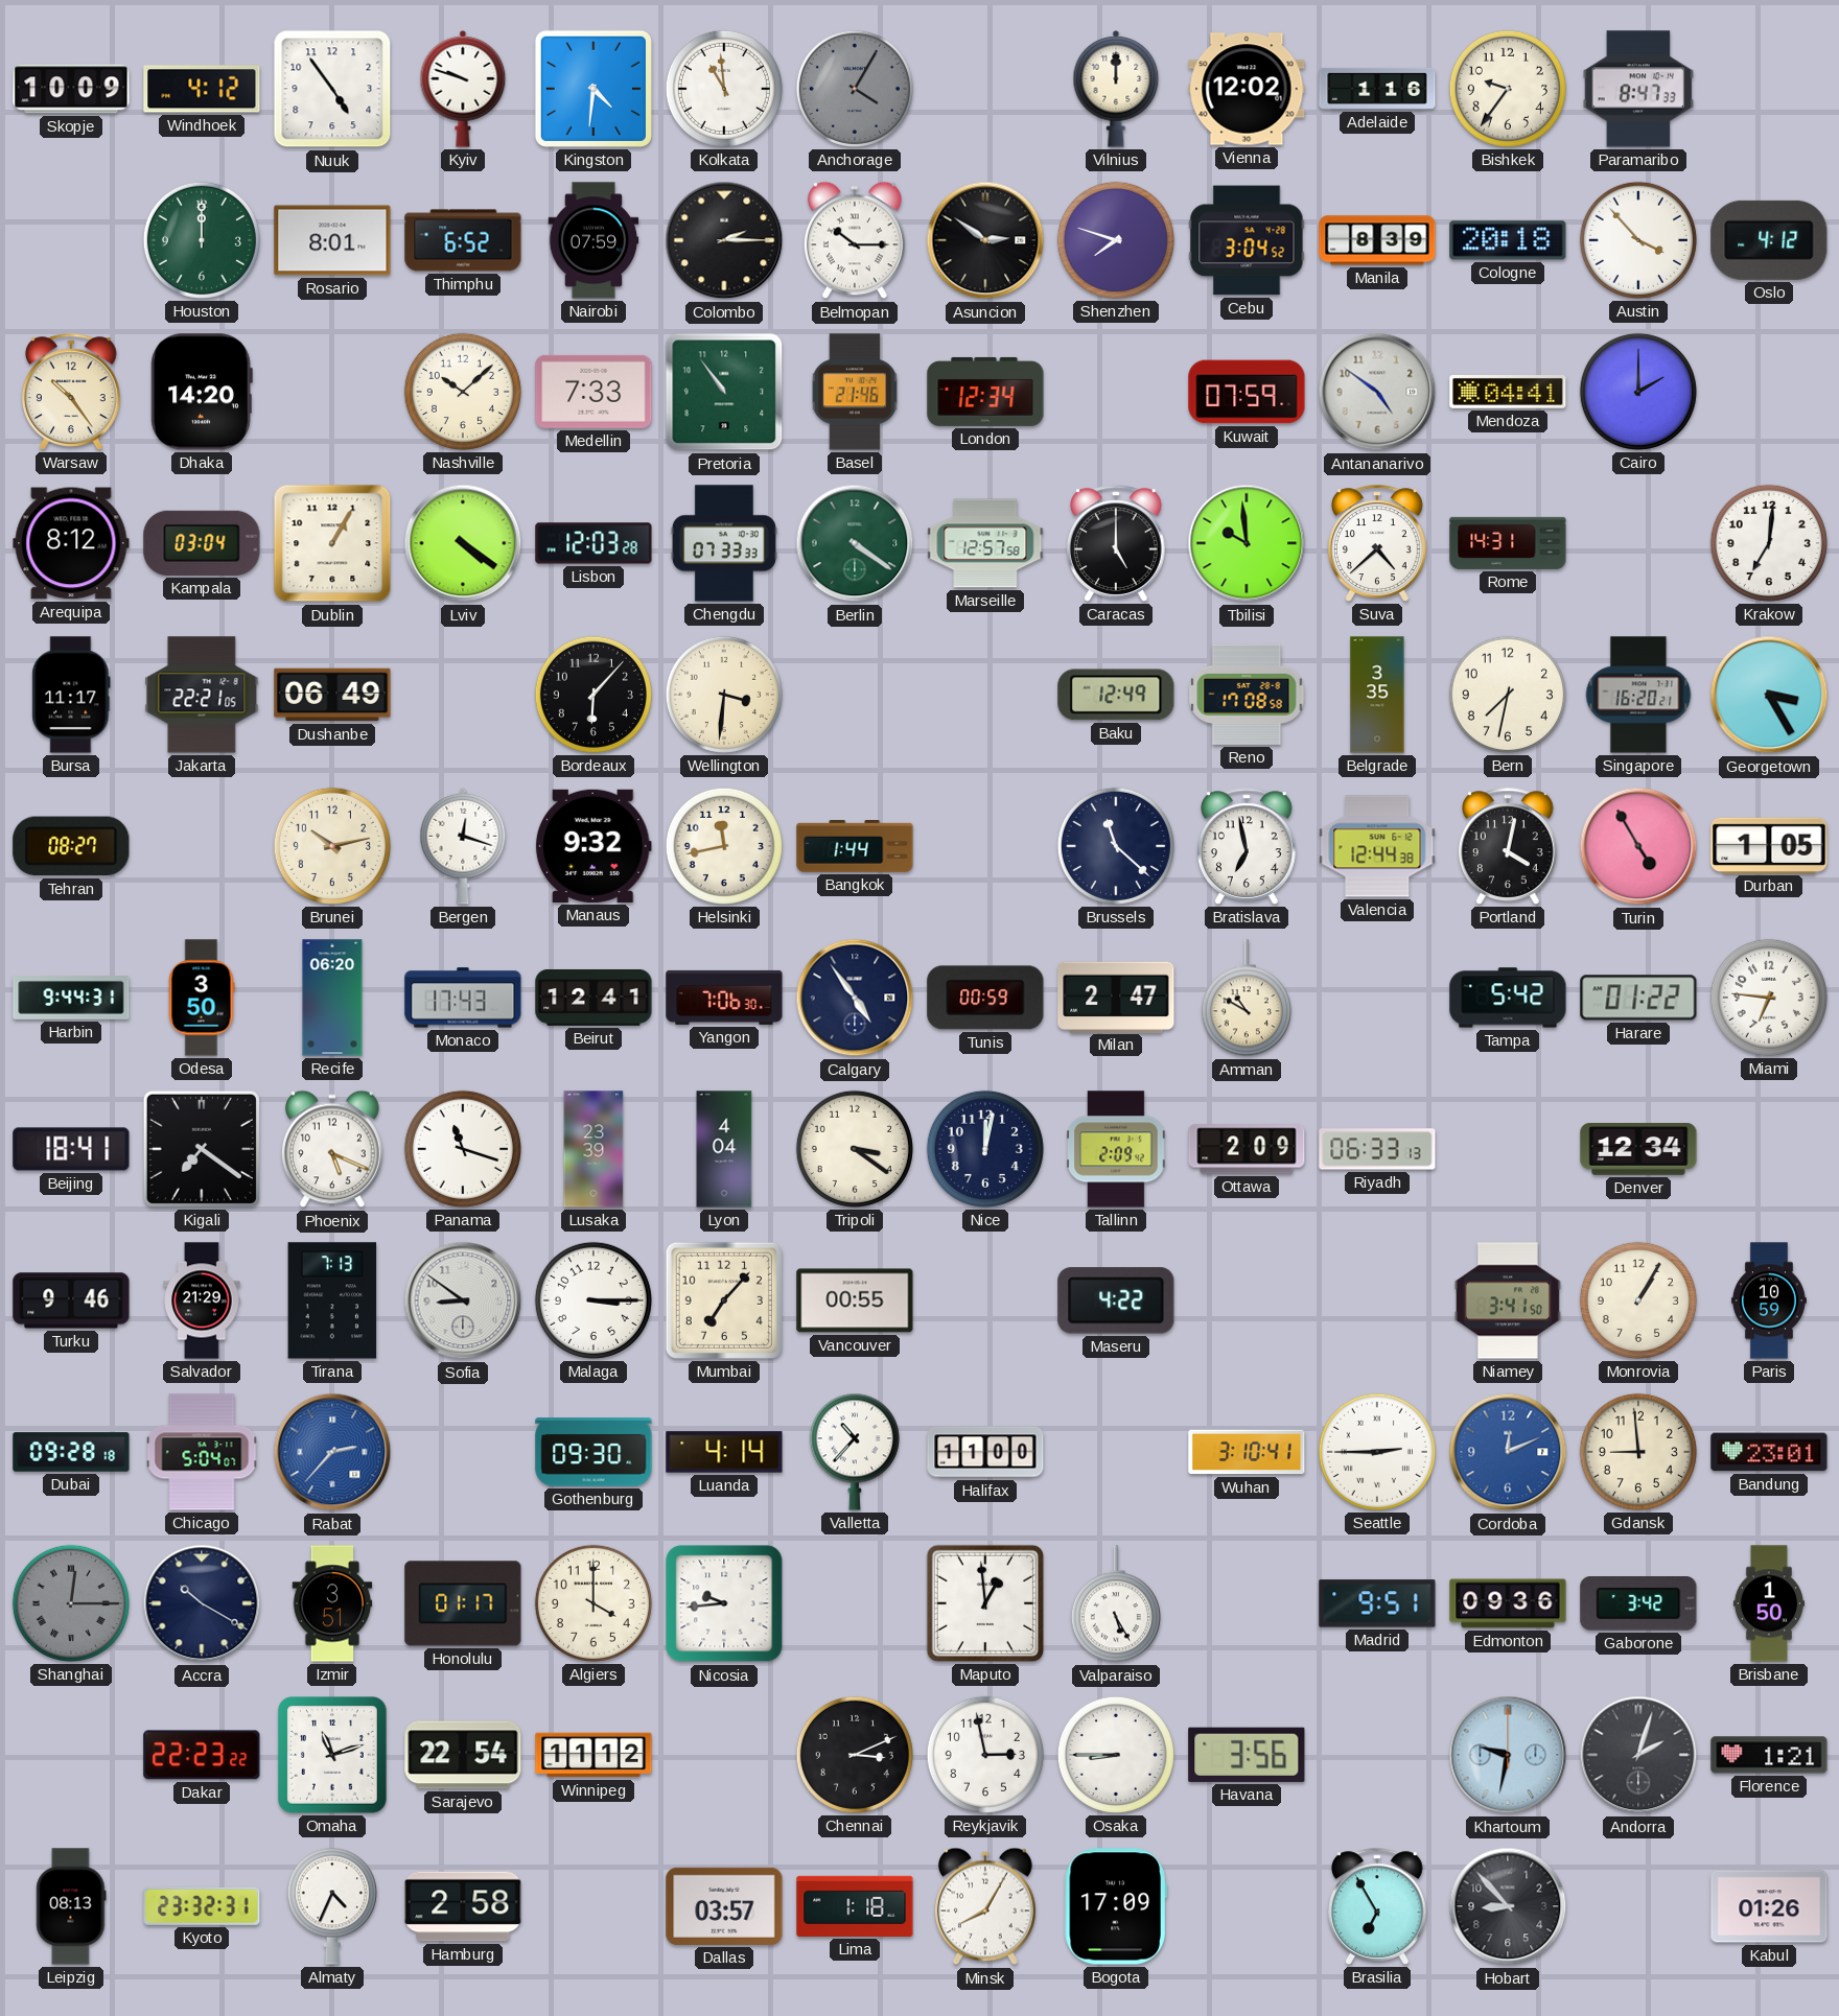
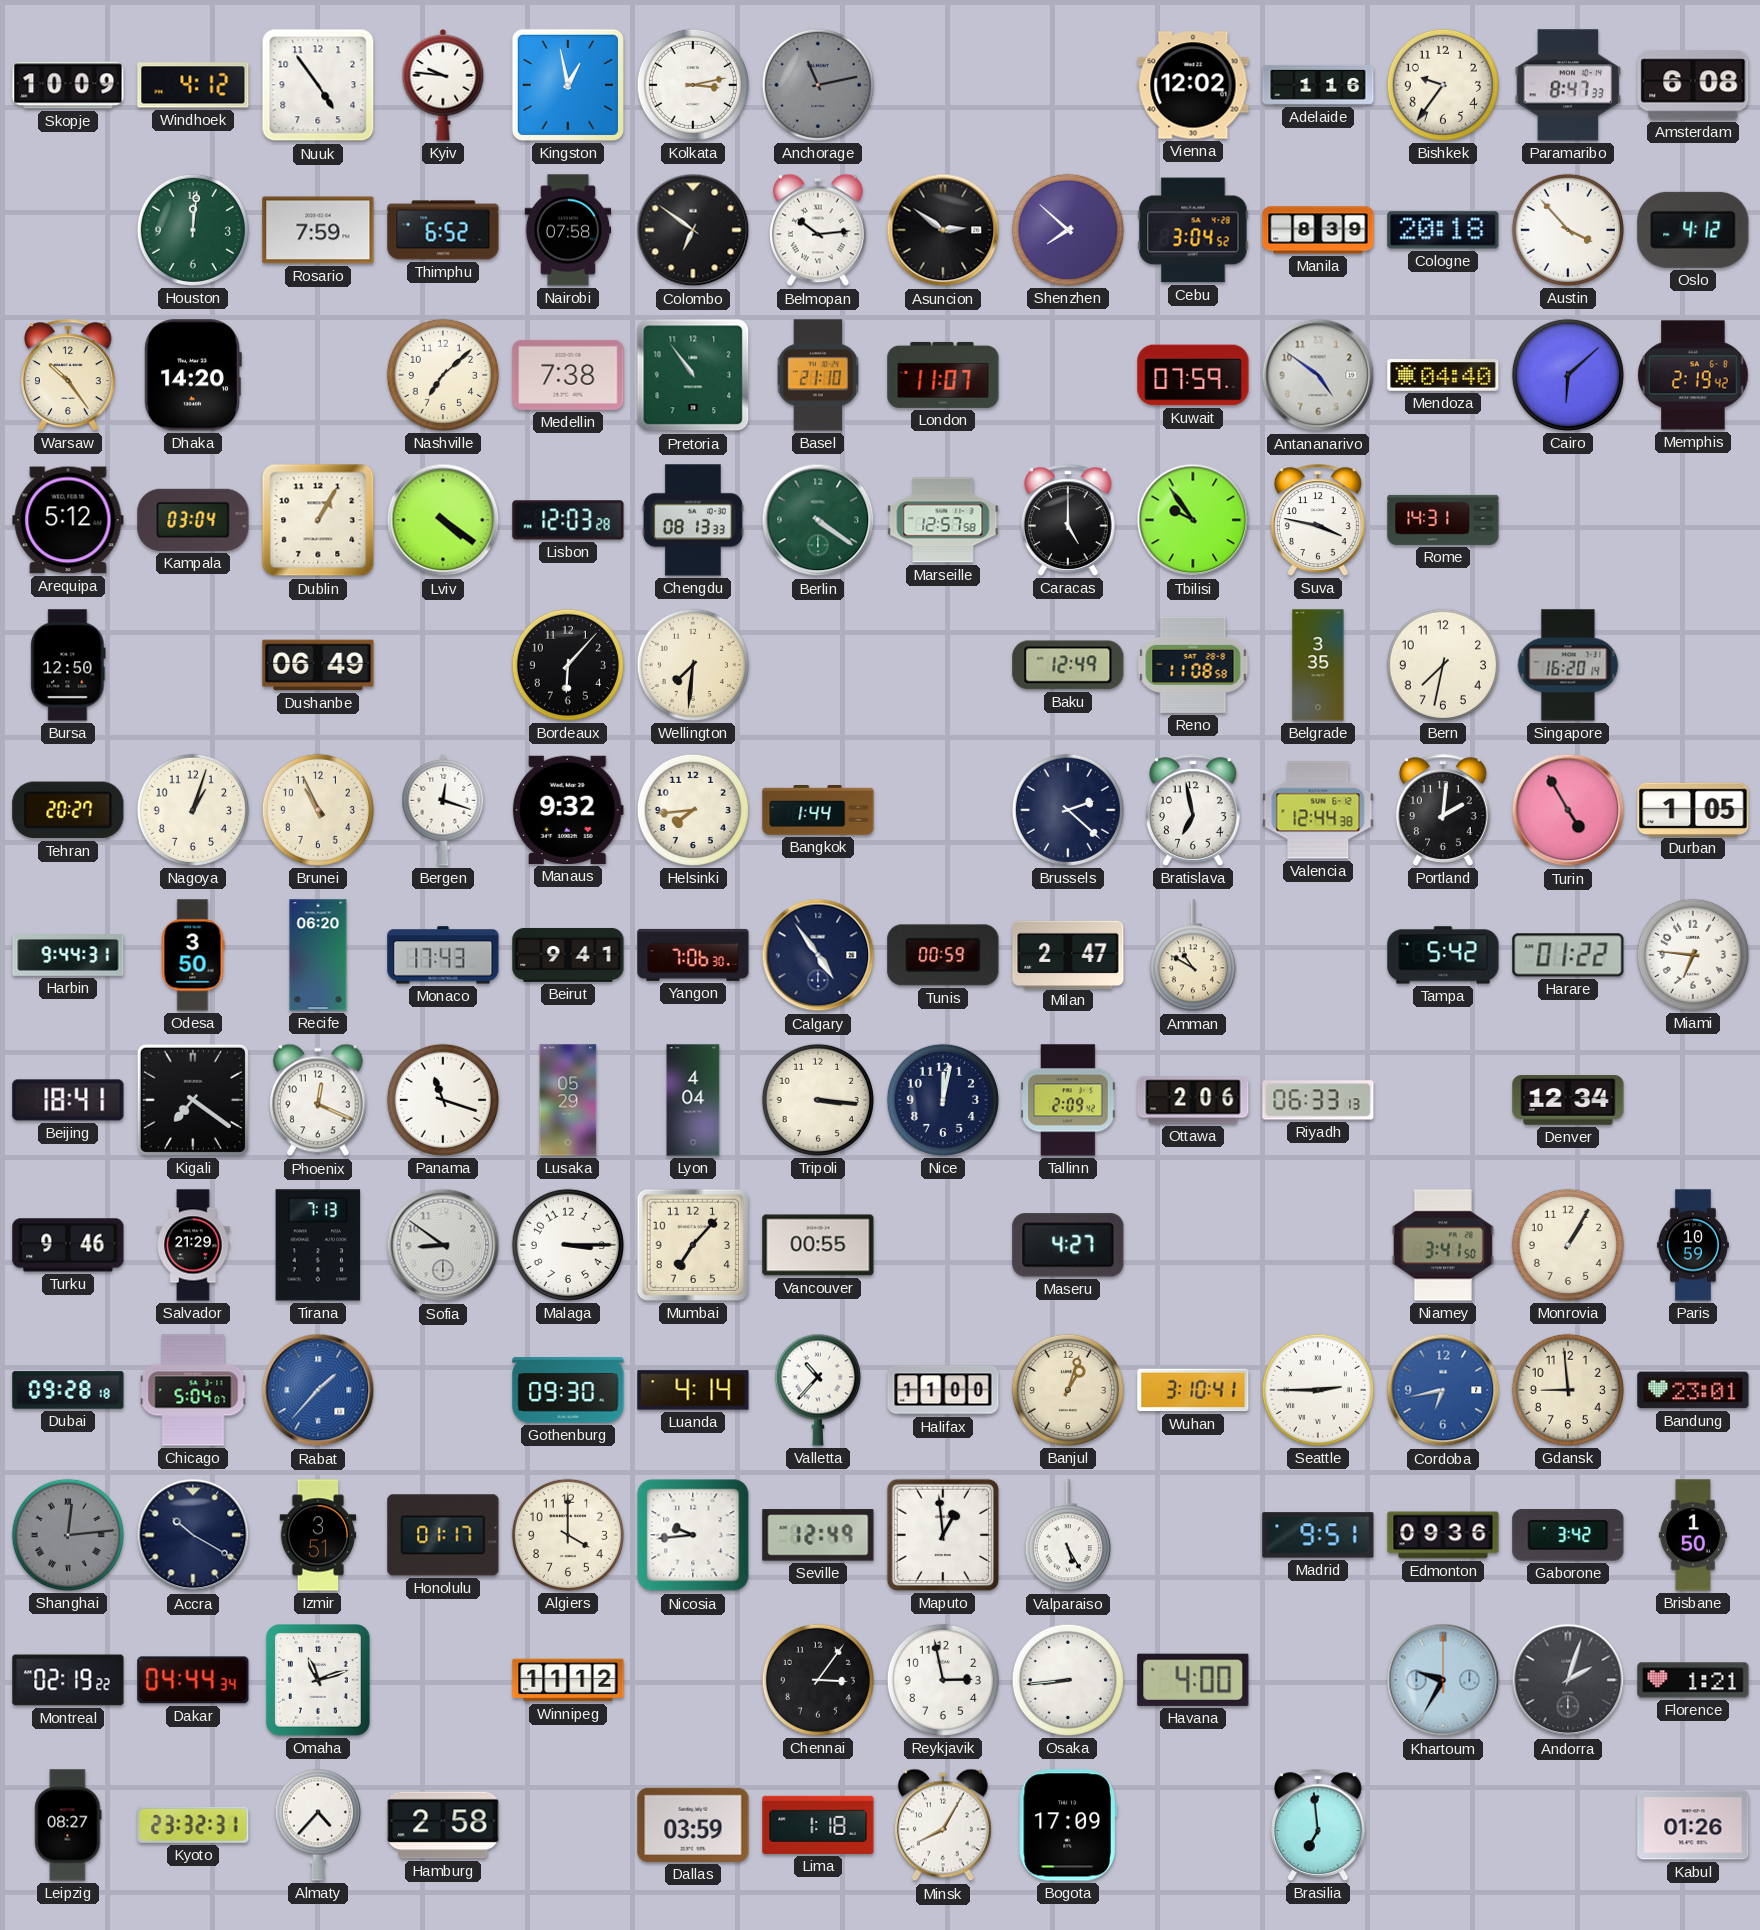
Kyiv: 9:48 -> 9:46
Kingston: 4:31 -> 12:58
Kolkata: 10:59 -> 3:13
Anchorage: 4:05 -> 11:13
Vilnius: 12:00 -> none
Amsterdam: none -> 6:08
Houston: 12:00 -> 12:01
Rosario: 8:01 -> 7:59
Nairobi: 07:59 -> 07:58
Colombo: 2:15 -> 6:51
Belmopan: 10:15 -> 10:14
Shenzhen: 7:48 -> 7:52
Nashville: 10:08 -> 7:08
Medellin: 7:33 -> 7:38
Basel: 21:46 -> 21:10
London: 12:34 -> 11:07
Mendoza: 04:41 -> 04:40
Cairo: 2:00 -> 6:08
Memphis: none -> 2:19
Arequipa: 8:12 -> 5:12
Chengdu: 07:33 -> 08:13
Tbilisi: 9:59 -> 9:54
Suva: 4:38 -> 3:47
Krakow: 7:01 -> none
Bursa: 11:17 -> 12:50
Jakarta: 22:21 -> none
Wellington: 3:31 -> 7:31
Reno: 17:08 -> 11:08
Singapore: 16:20:21 -> 16:20:14
Georgetown: 3:25 -> none
Tehran: 08:27 -> 20:27
Nagoya: none -> 1:03
Brunei: 10:13 -> 10:56
Helsinki: 11:43 -> 7:44
Brussels: 11:22 -> 2:22
Portland: 4:02 -> 2:01
Beirut: 12:41 -> 9:41
Phoenix: 5:19 -> 12:19
Lusaka: 23:39 -> 05:29
Tripoli: 3:21 -> 3:16
Ottawa: 2:09 -> 2:06
Maseru: 4:22 -> 4:27
Rabat: 2:37 -> 1:37
Banjul: none -> 1:03
Cordoba: 12:11 -> 6:43
Shanghai: 12:15 -> 12:14
Seville: none -> 12:49
Montreal: none -> 02:19
Dakar: 22:23 -> 04:44
Sarajevo: 22:54 -> none
Chennai: 3:11 -> 3:06
Osaka: 8:45 -> 8:44
Havana: 3:56 -> 4:00
Khartoum: 9:32 -> 9:35
Leipzig: 08:13 -> 08:27
Almaty: 4:34 -> 4:37
Dallas: 03:57 -> 03:59
Brasilia: 6:55 -> 6:59
Hobart: 8:53 -> none
